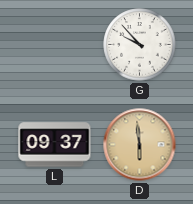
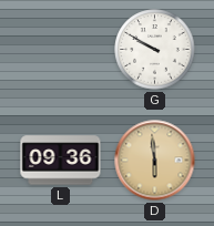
G: 9:53 -> 9:50
L: 09:37 -> 09:36
